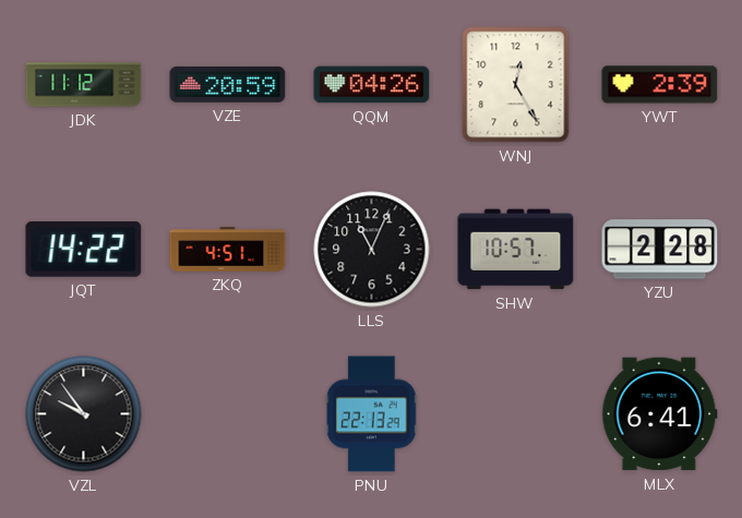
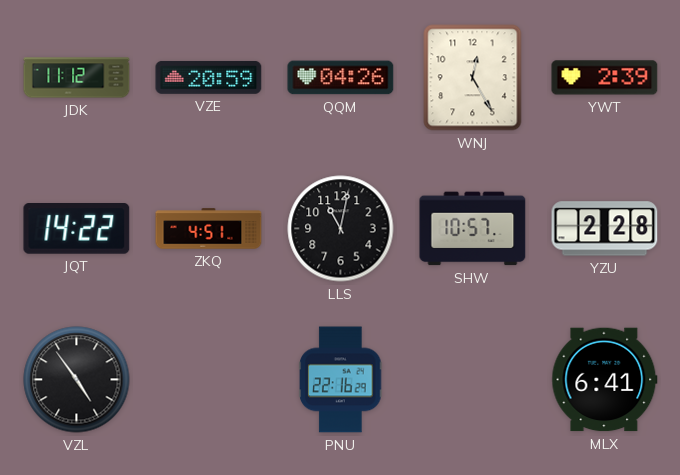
LLS: 11:04 -> 11:02
VZL: 9:54 -> 4:54
PNU: 22:13 -> 22:16
